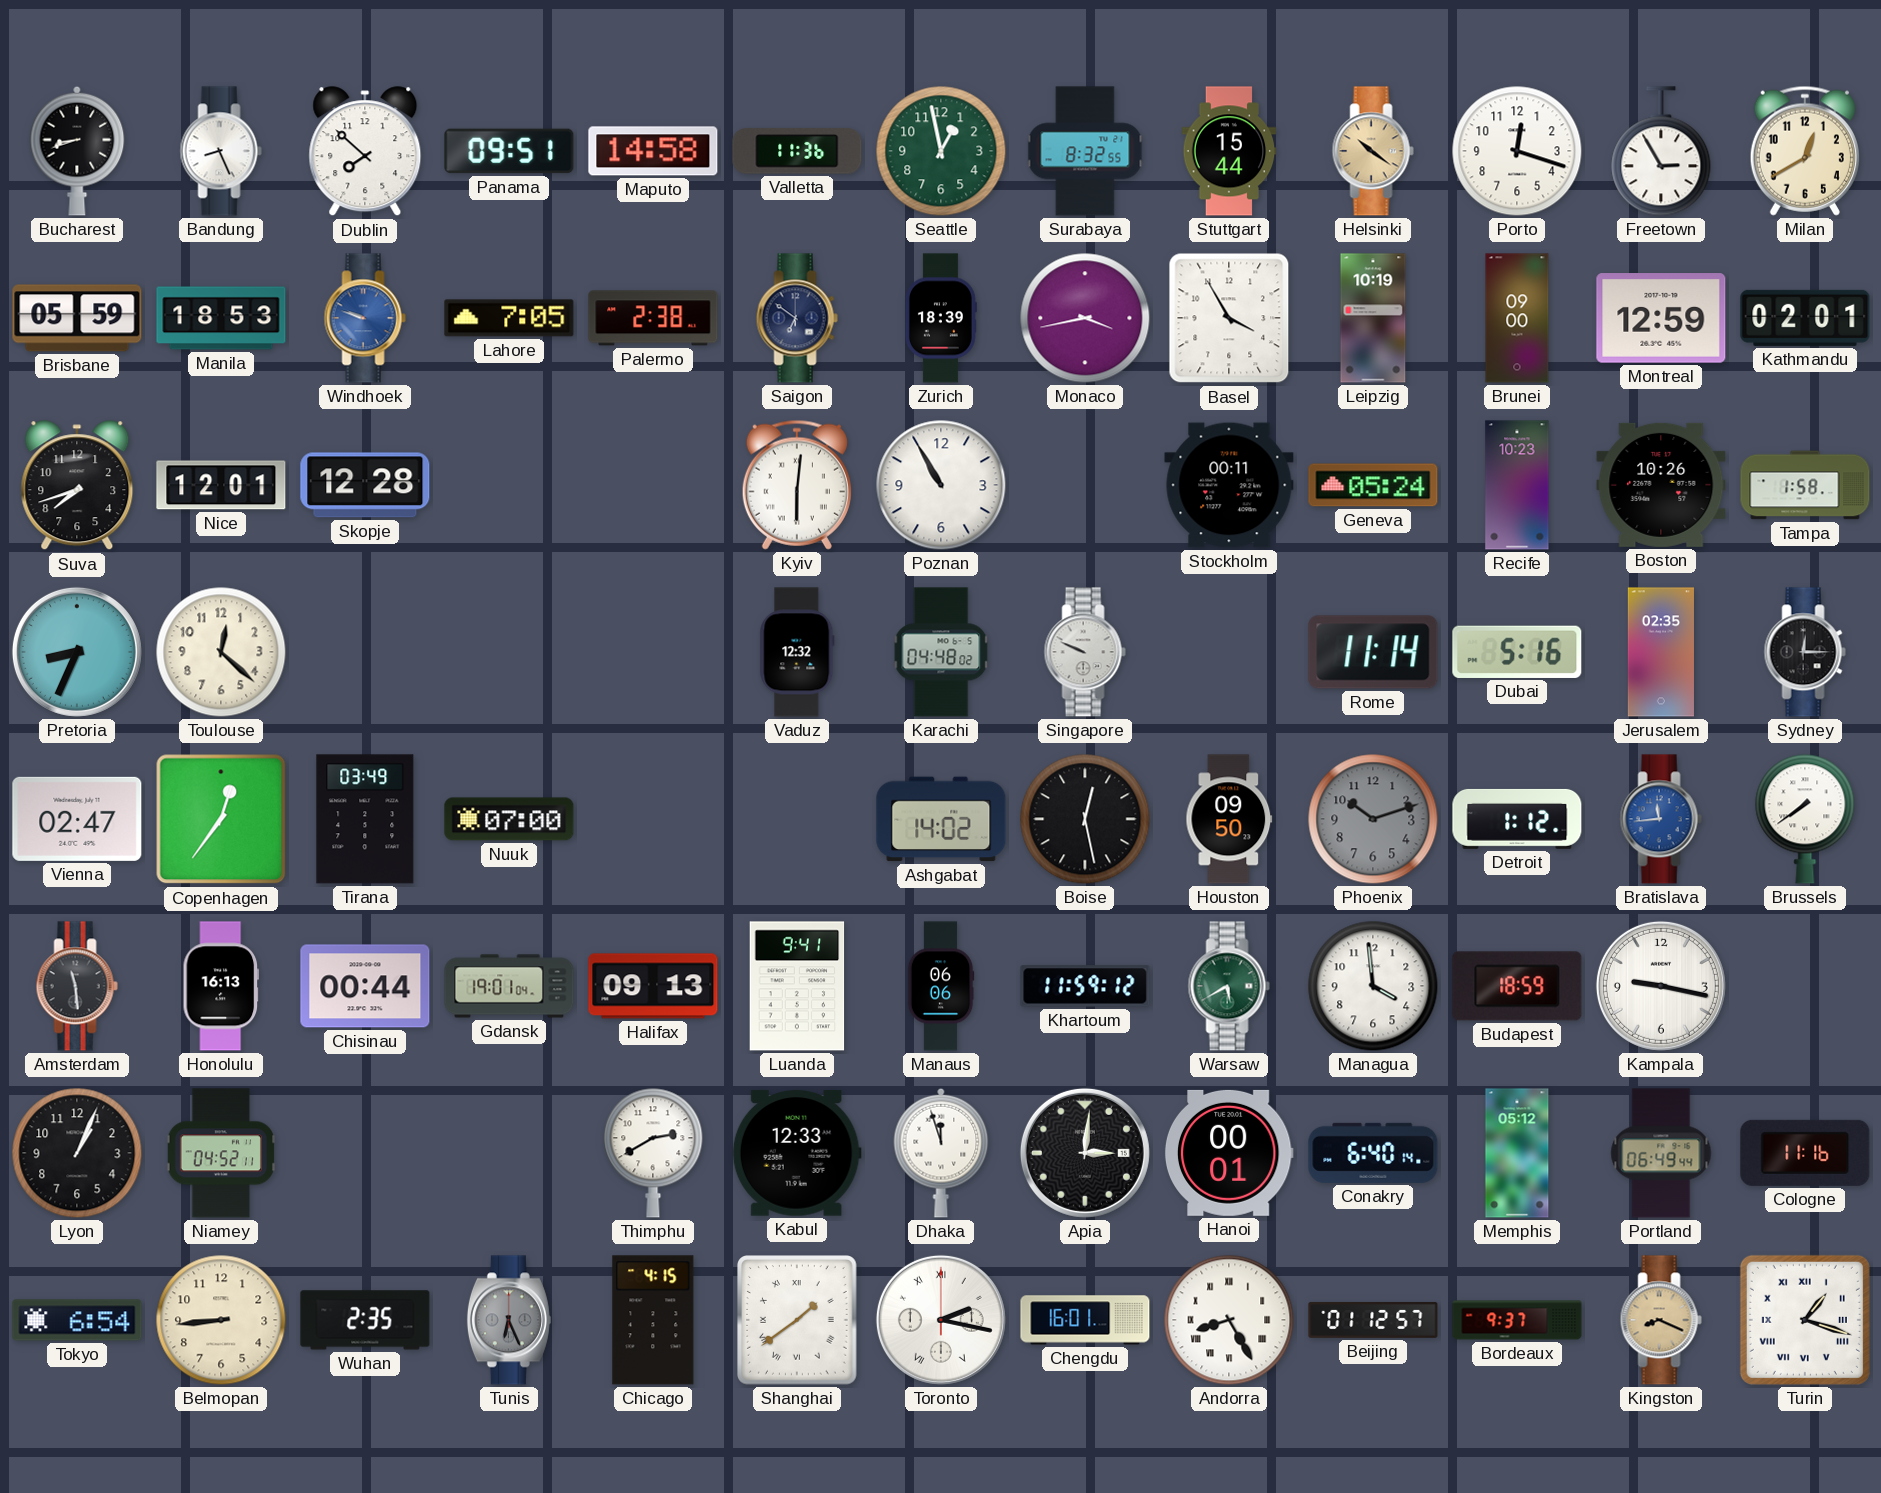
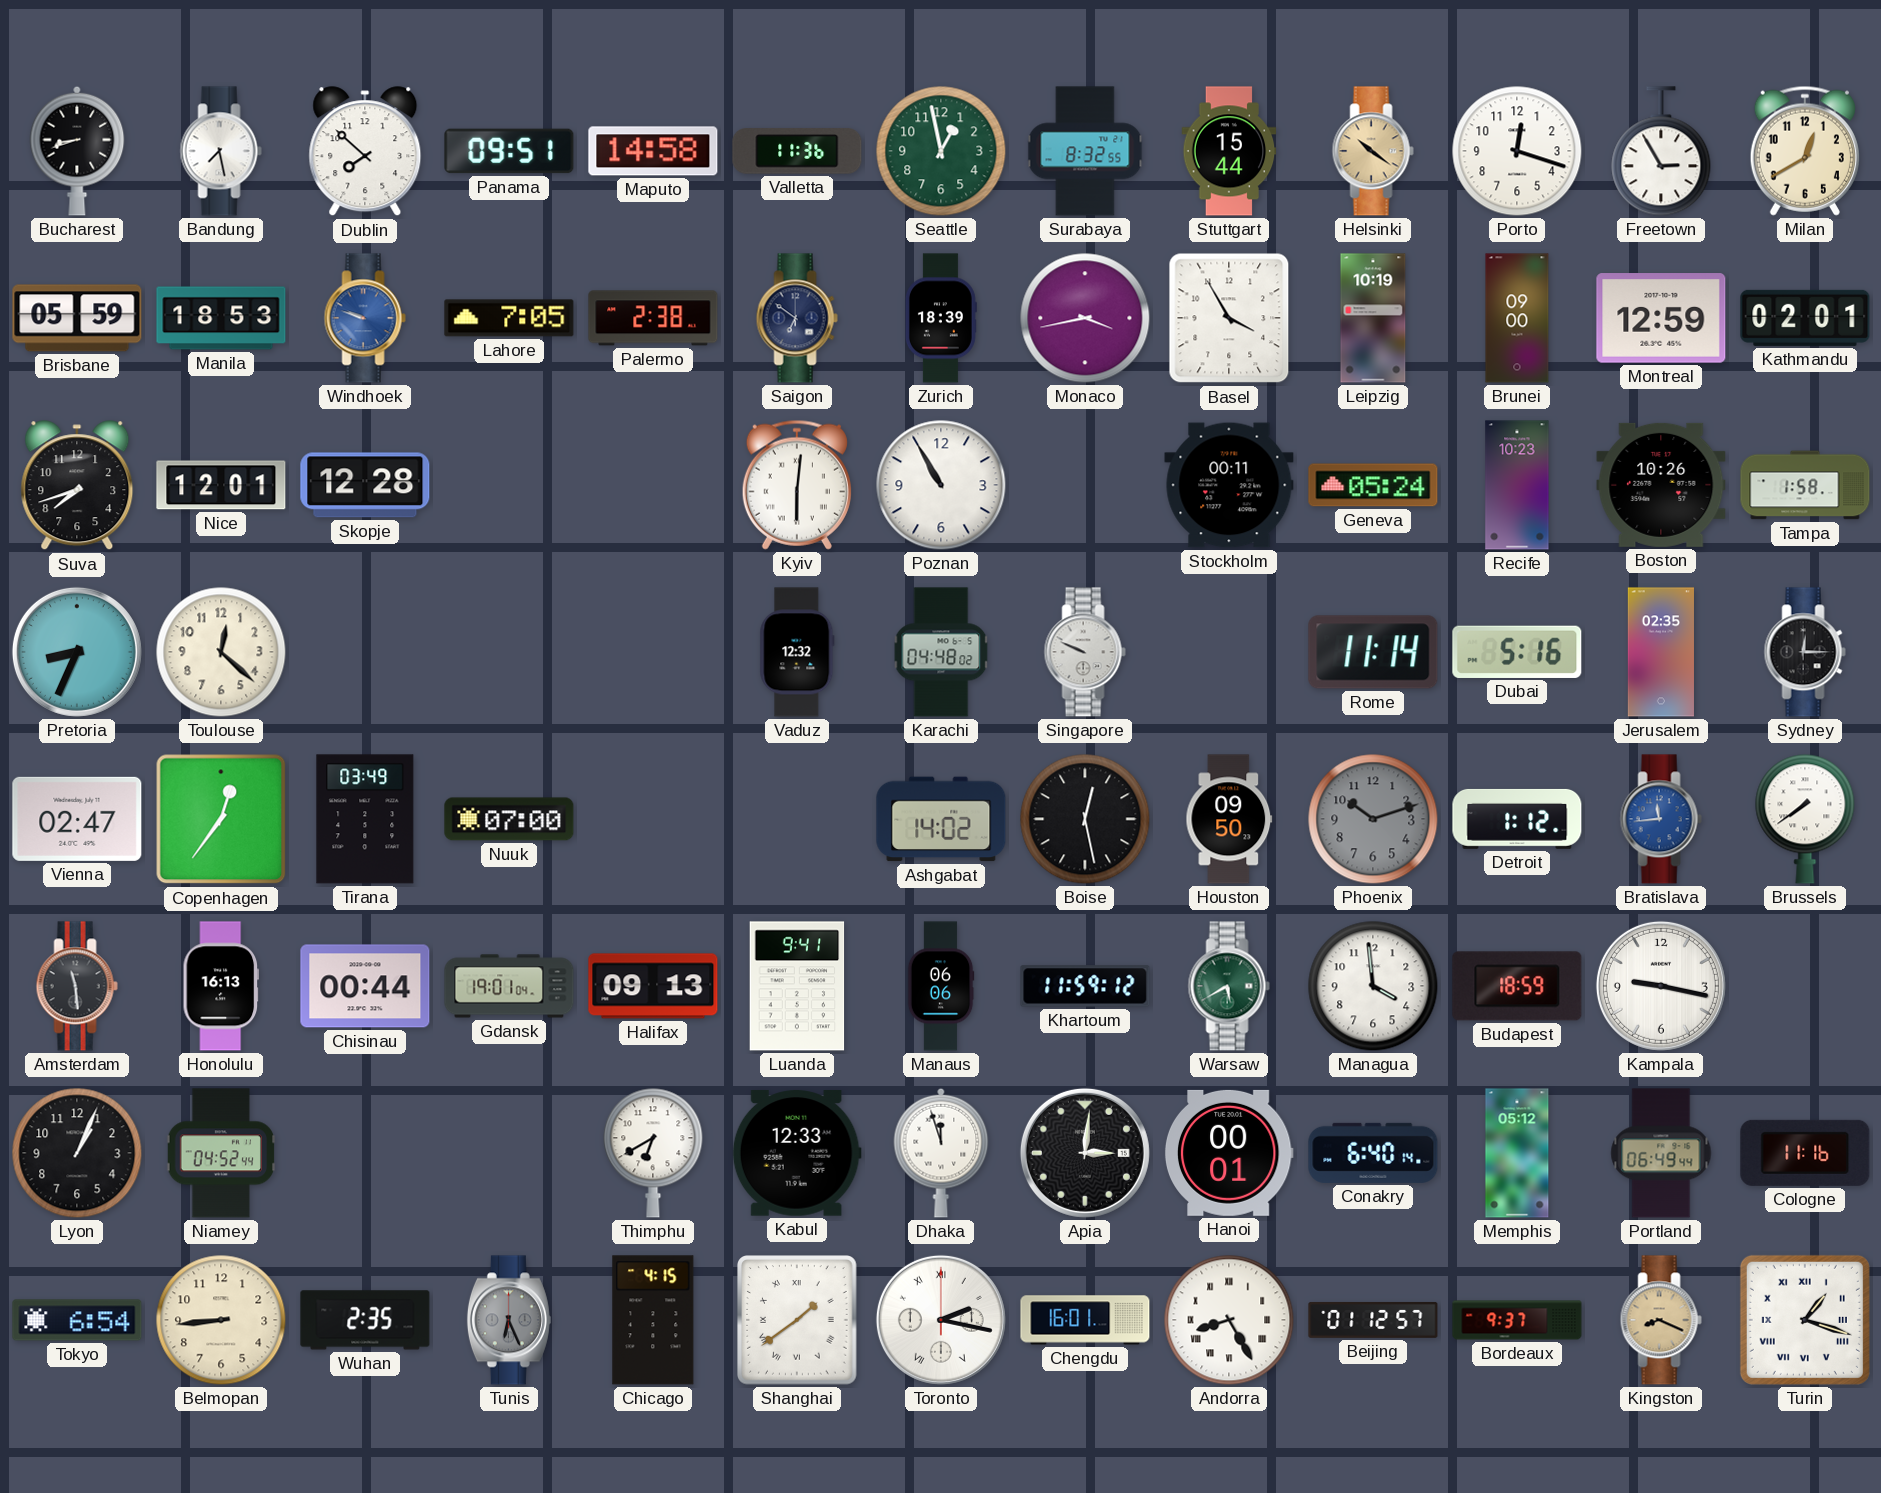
Bandung: 8:26 -> 7:28
Niamey: 04:52:11 -> 04:52:44
Thimphu: 2:40 -> 6:40
